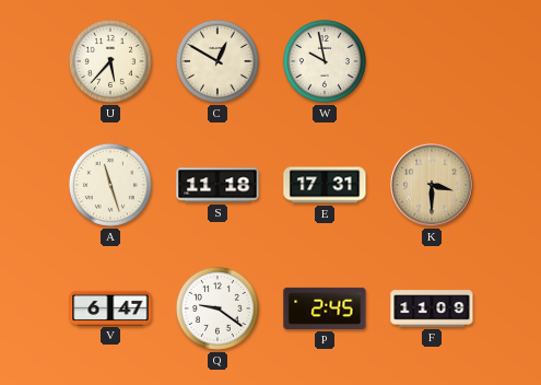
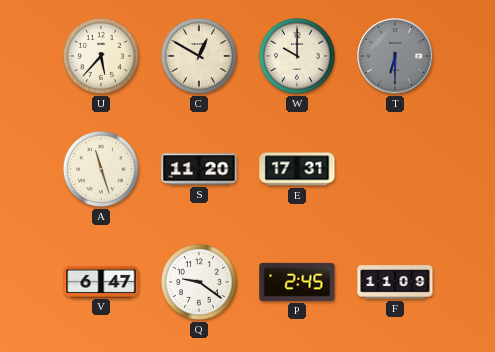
W: 9:58 -> 10:00
T: none -> 6:30
S: 11:18 -> 11:20
K: 3:30 -> none
